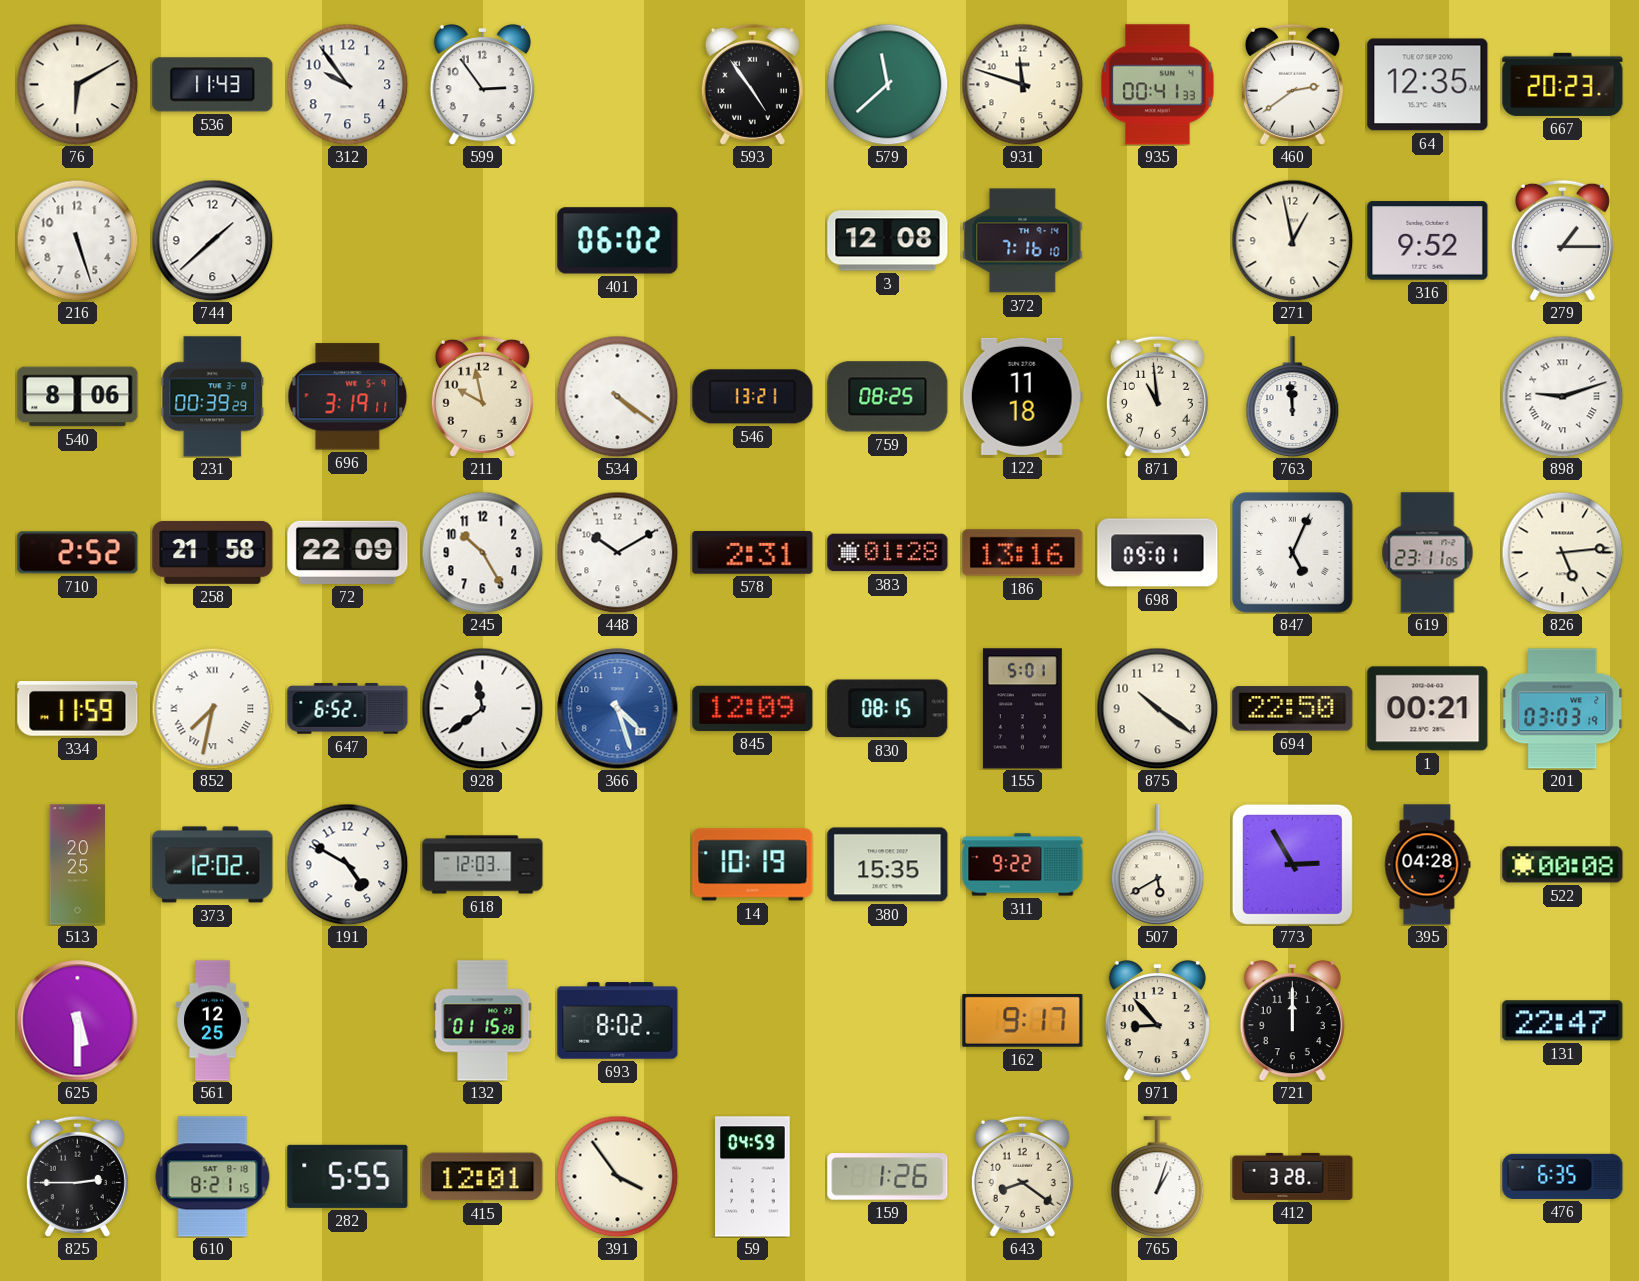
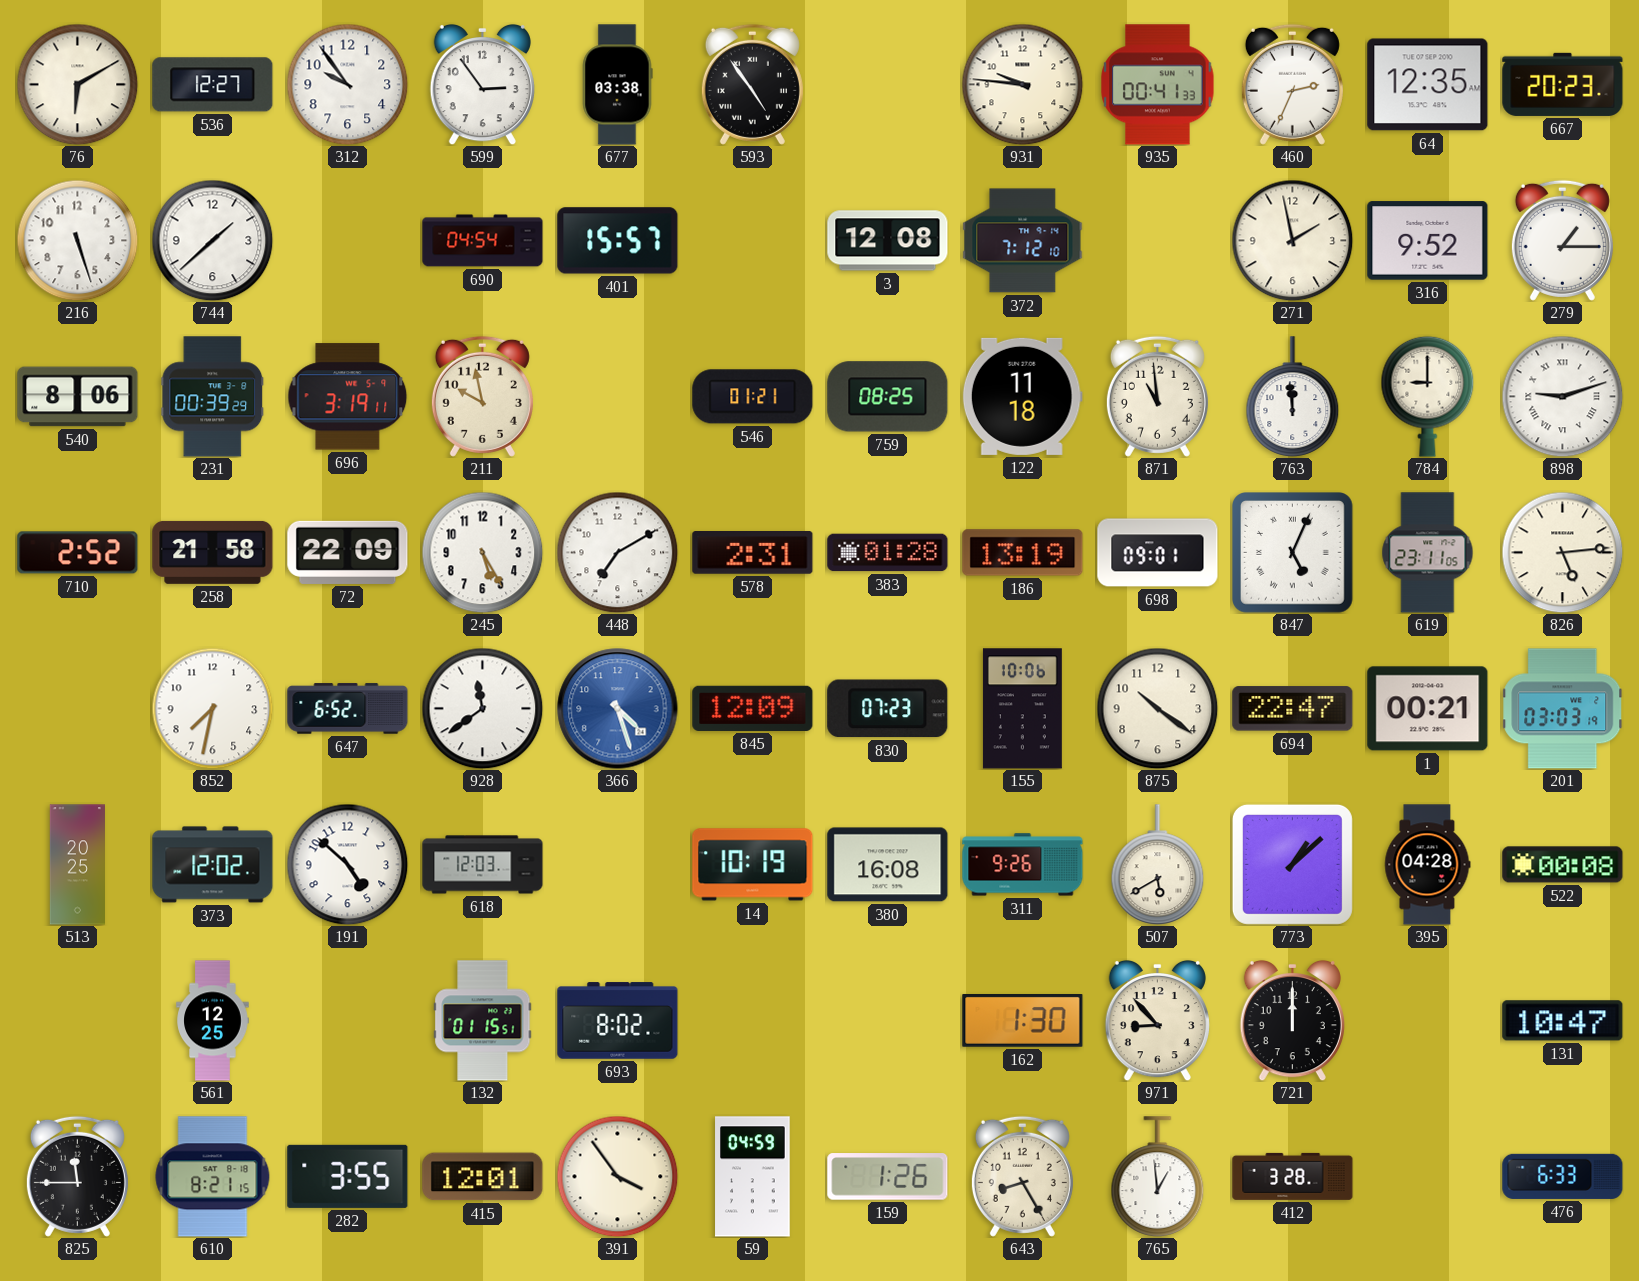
536: 11:43 -> 12:27
677: none -> 03:38
579: 11:38 -> none
931: 11:48 -> 9:46
460: 2:39 -> 2:34
690: none -> 04:54
401: 06:02 -> 15:57
372: 7:16 -> 7:12
271: 12:58 -> 1:58
534: 4:21 -> none
546: 13:21 -> 01:21
784: none -> 9:00
245: 10:25 -> 5:25
448: 10:10 -> 7:10
186: 13:16 -> 13:19
334: 11:59 -> none
852 numerals: Roman -> Arabic
830: 08:15 -> 07:23
155: 5:01 -> 10:06
694: 22:50 -> 22:47
191: 4:50 -> 4:52
380: 15:35 -> 16:08
311: 9:22 -> 9:26
773: 2:55 -> 1:08
625: 5:30 -> none
132: 01:15:28 -> 01:15:51
162: 9:17 -> 1:30
131: 22:47 -> 10:47
825: 2:45 -> 11:45
282: 5:55 -> 3:55
643: 8:21 -> 8:25
765: 1:03 -> 12:59
476: 6:35 -> 6:33
